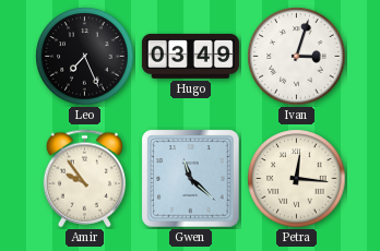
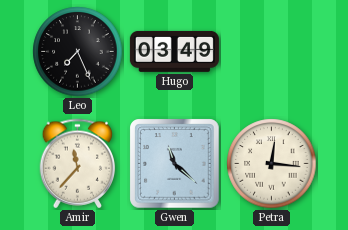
Ivan: 3:03 -> none
Amir: 9:54 -> 11:37
